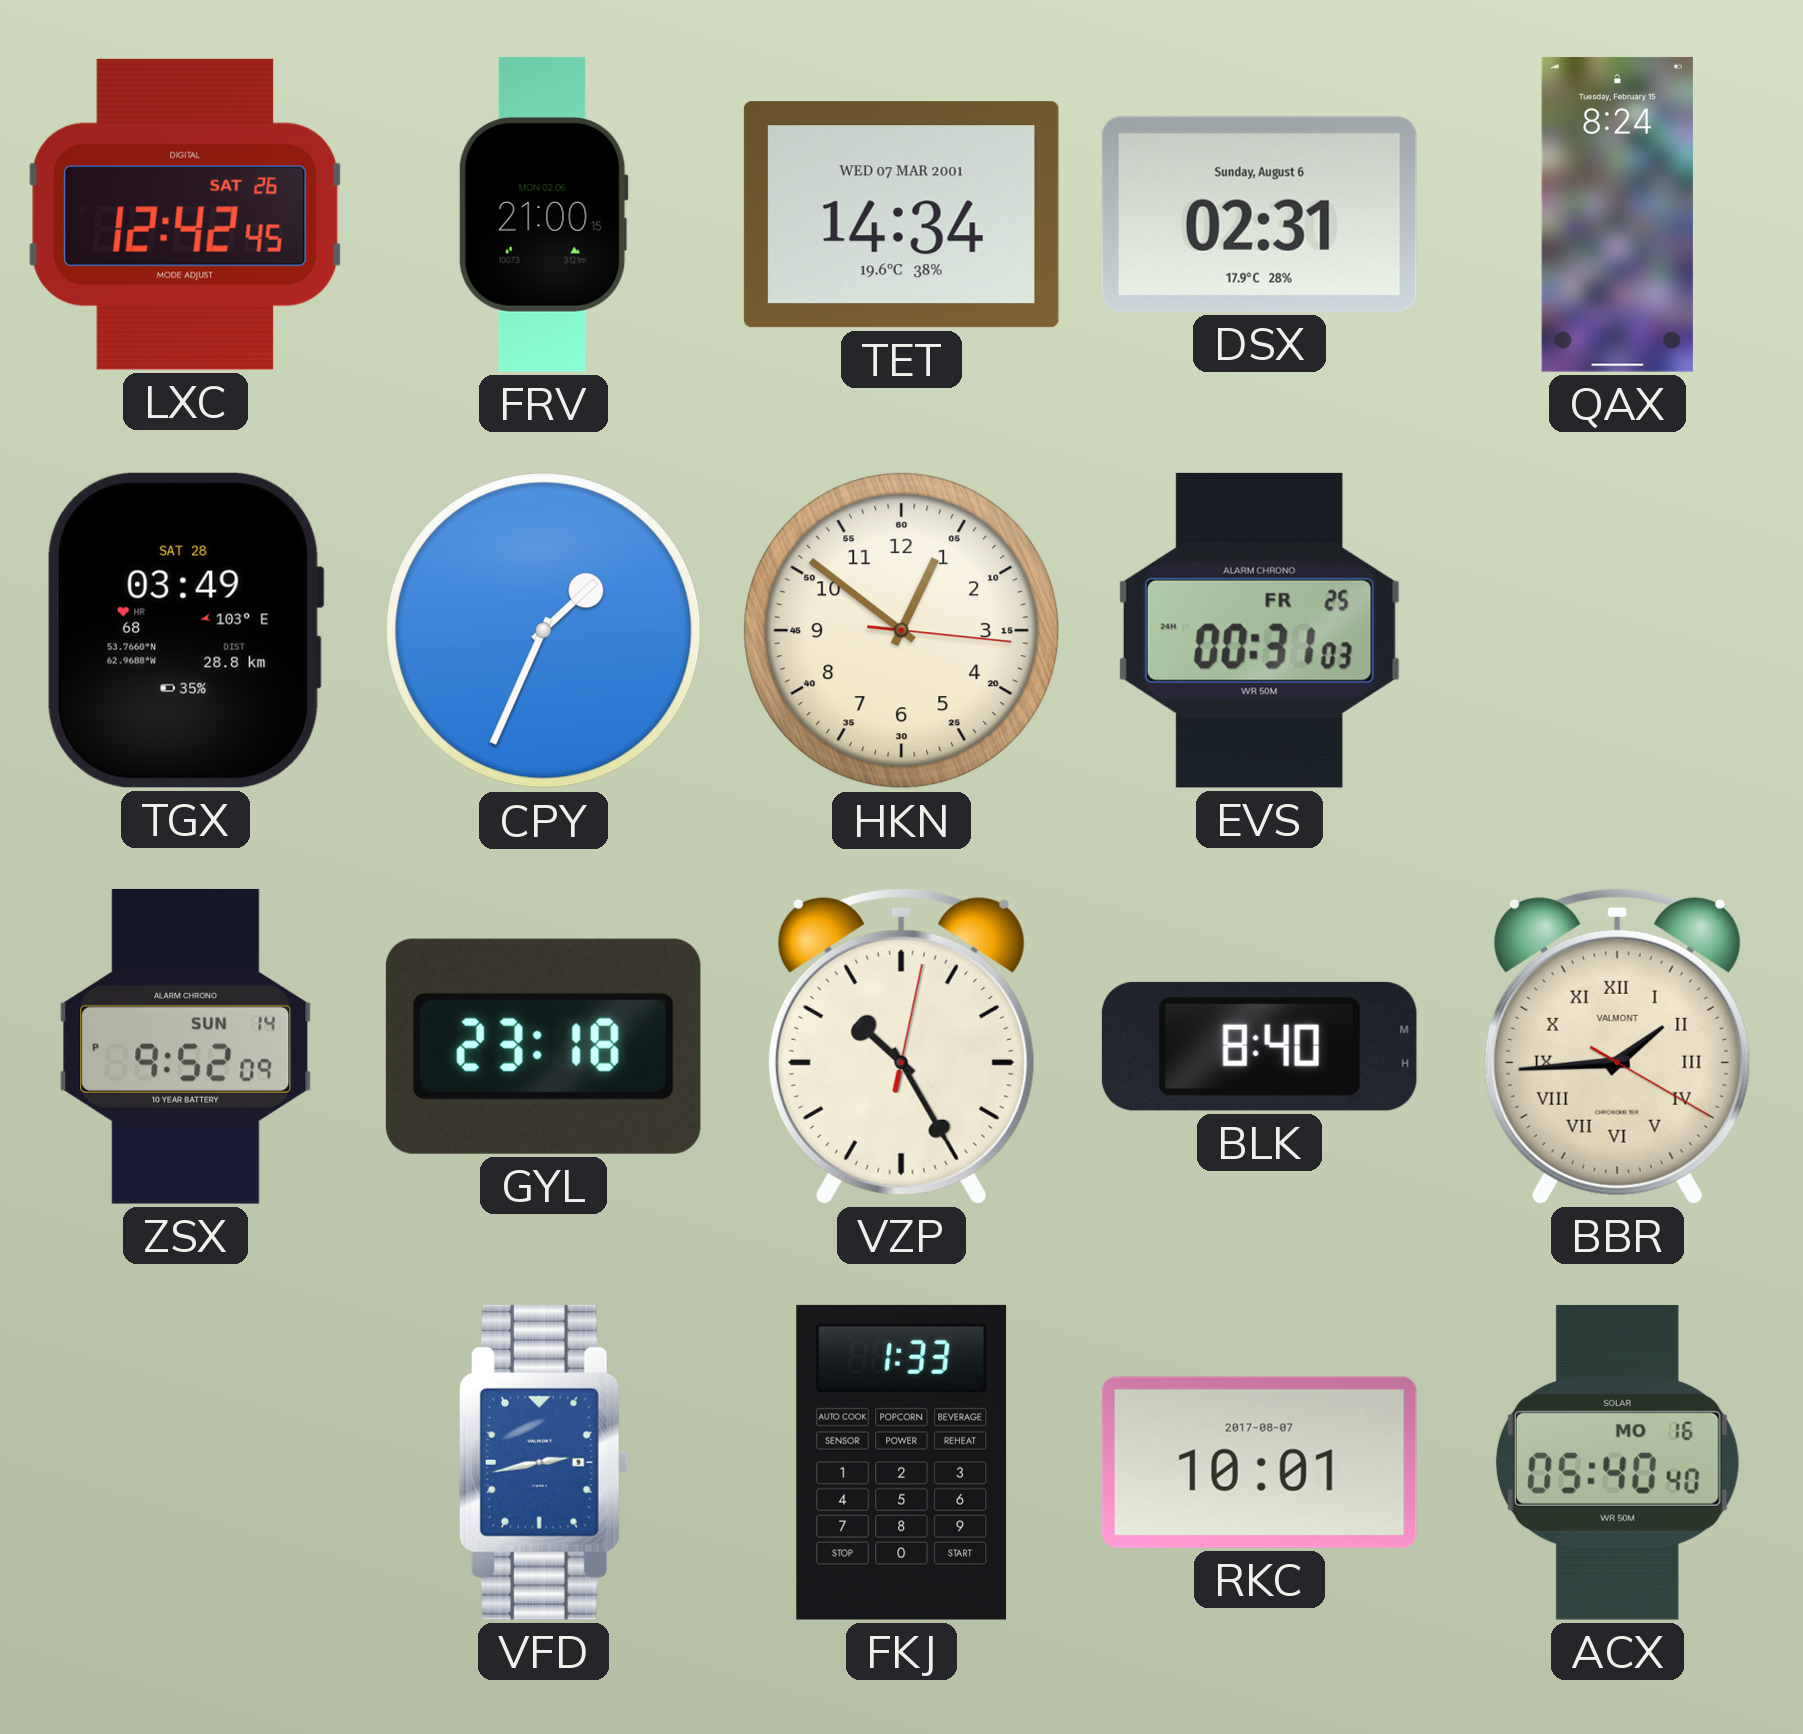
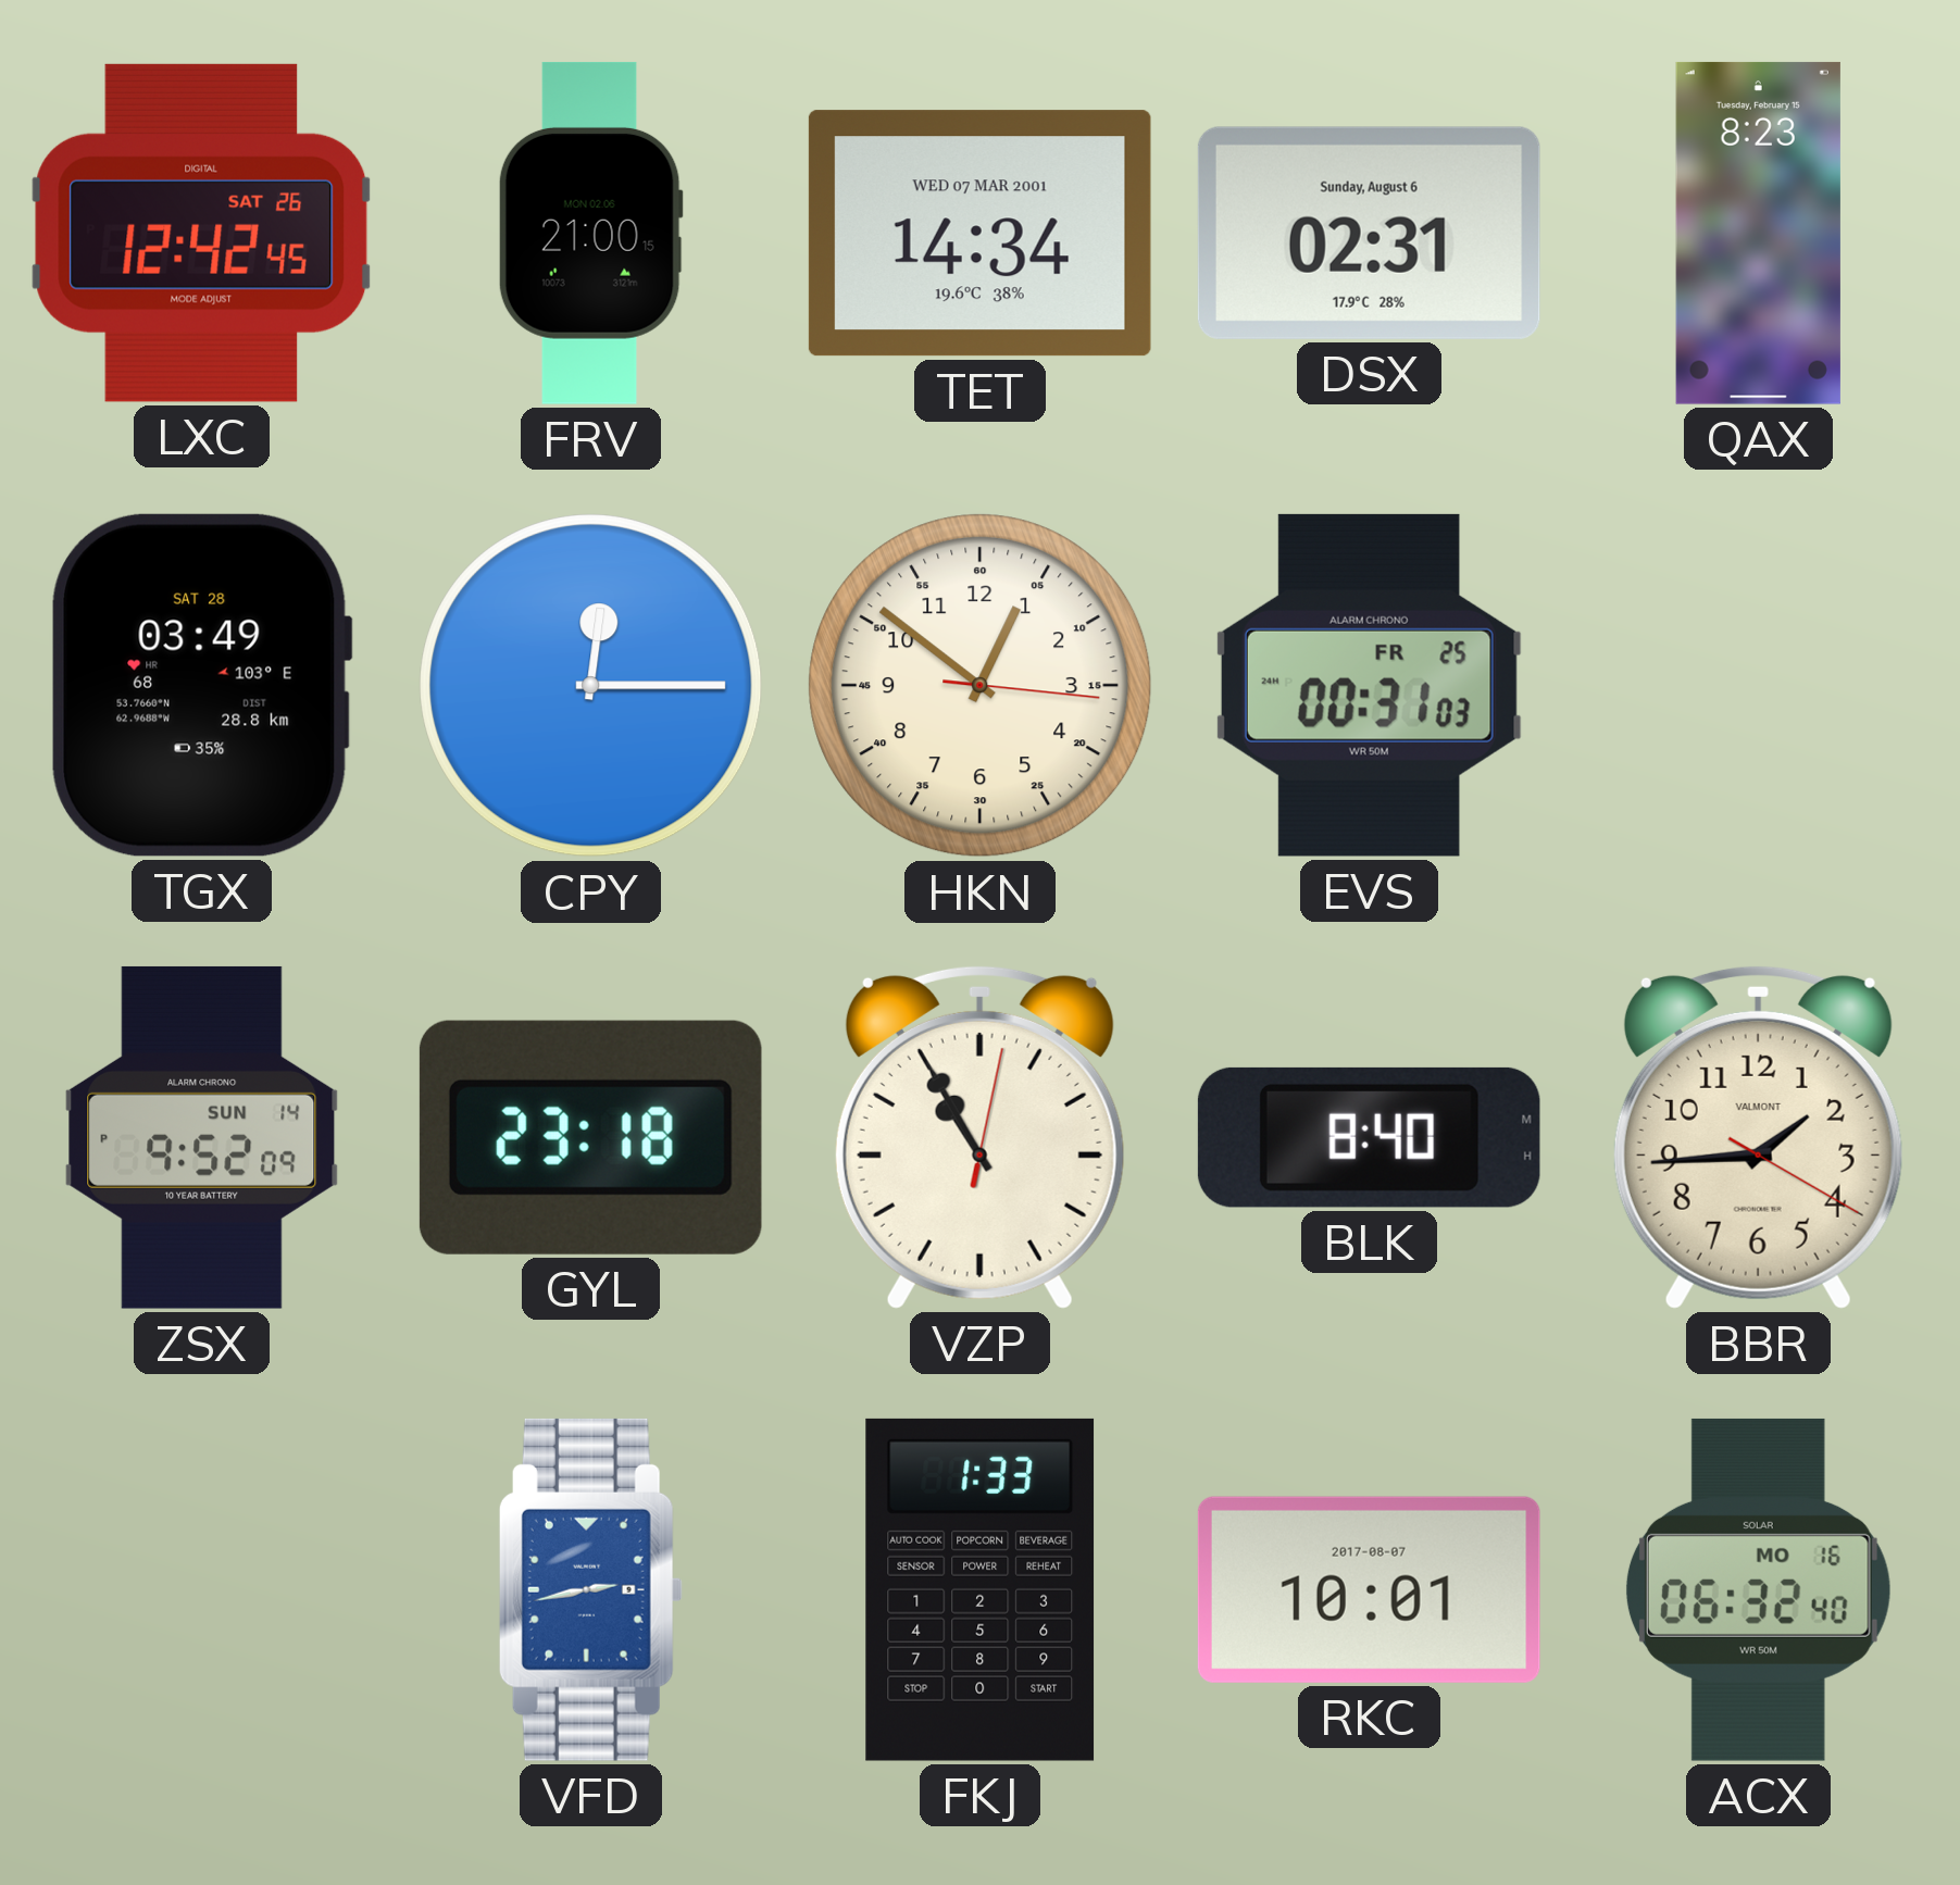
QAX: 8:24 -> 8:23
CPY: 1:34 -> 12:15
VZP: 10:25 -> 10:55
BBR numerals: Roman -> Arabic
ACX: 05:40 -> 06:32
